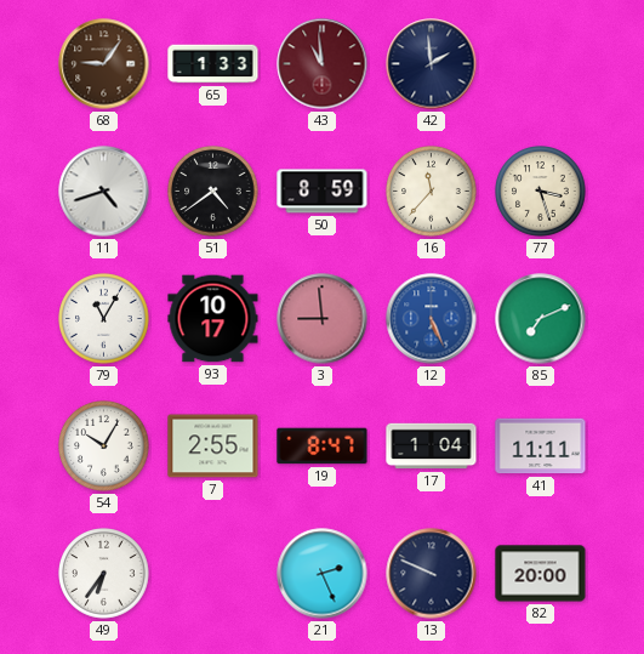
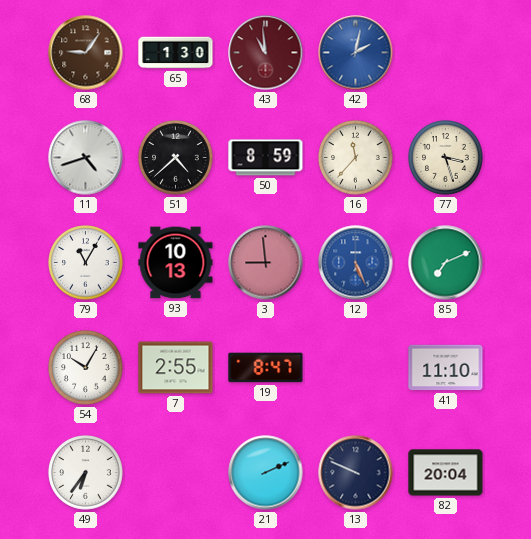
65: 1:33 -> 1:30
42: 1:59 -> 2:02
42 dial: navy -> blue
51: 4:39 -> 4:38
93: 10:17 -> 10:13
17: 1:04 -> none
41: 11:11 -> 11:10
21: 2:26 -> 2:11
82: 20:00 -> 20:04
